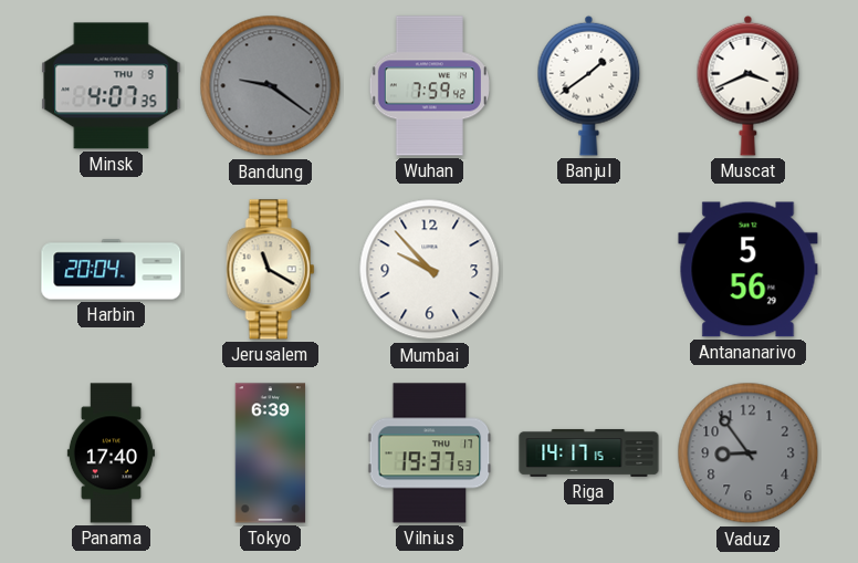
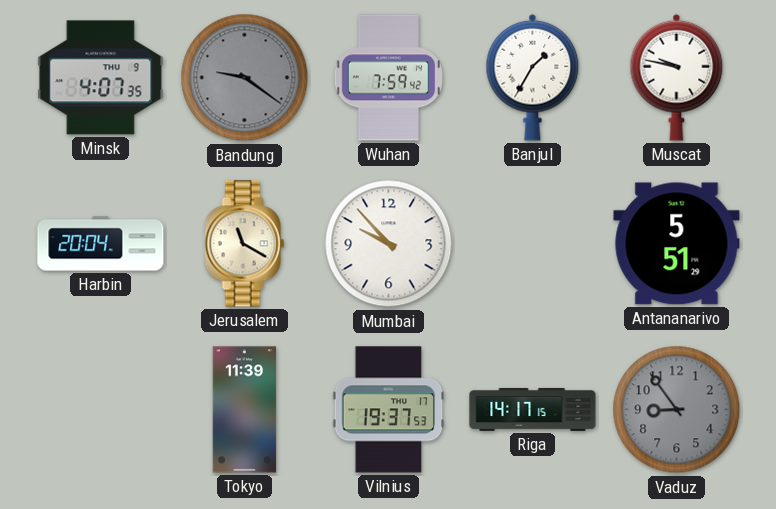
Banjul: 1:39 -> 1:35
Muscat: 3:41 -> 9:47
Antananarivo: 5:56 -> 5:51
Panama: 17:40 -> none
Tokyo: 6:39 -> 11:39
